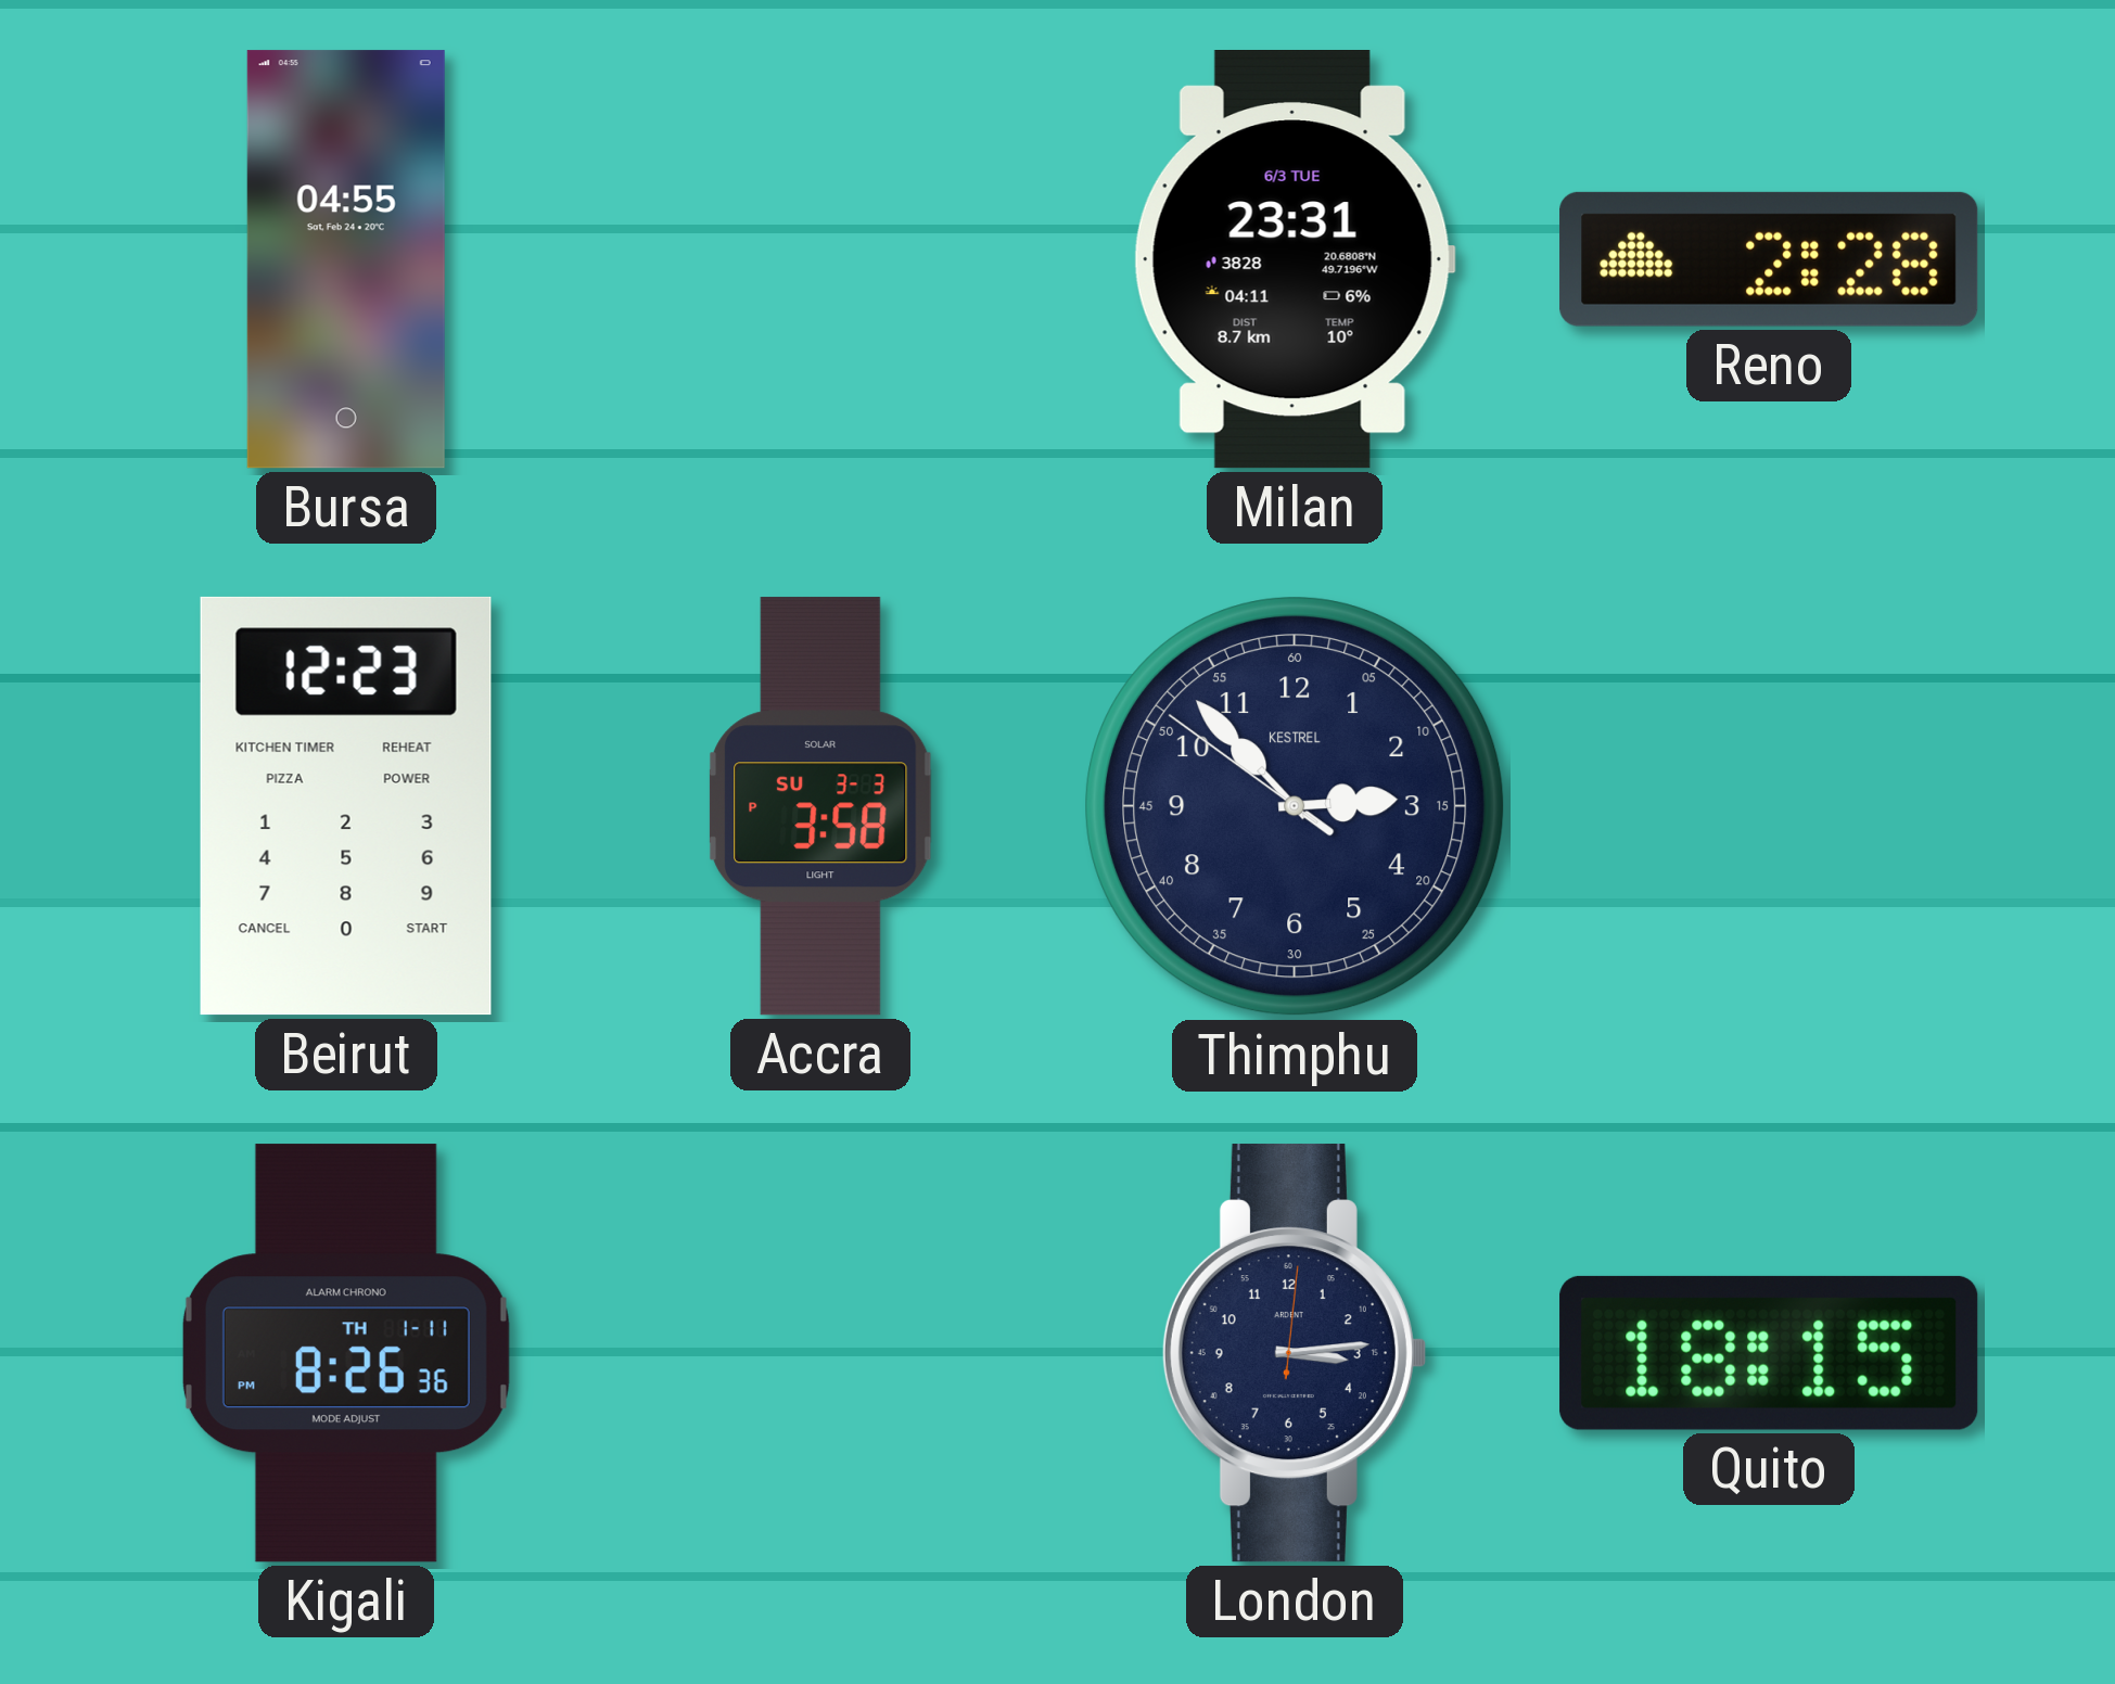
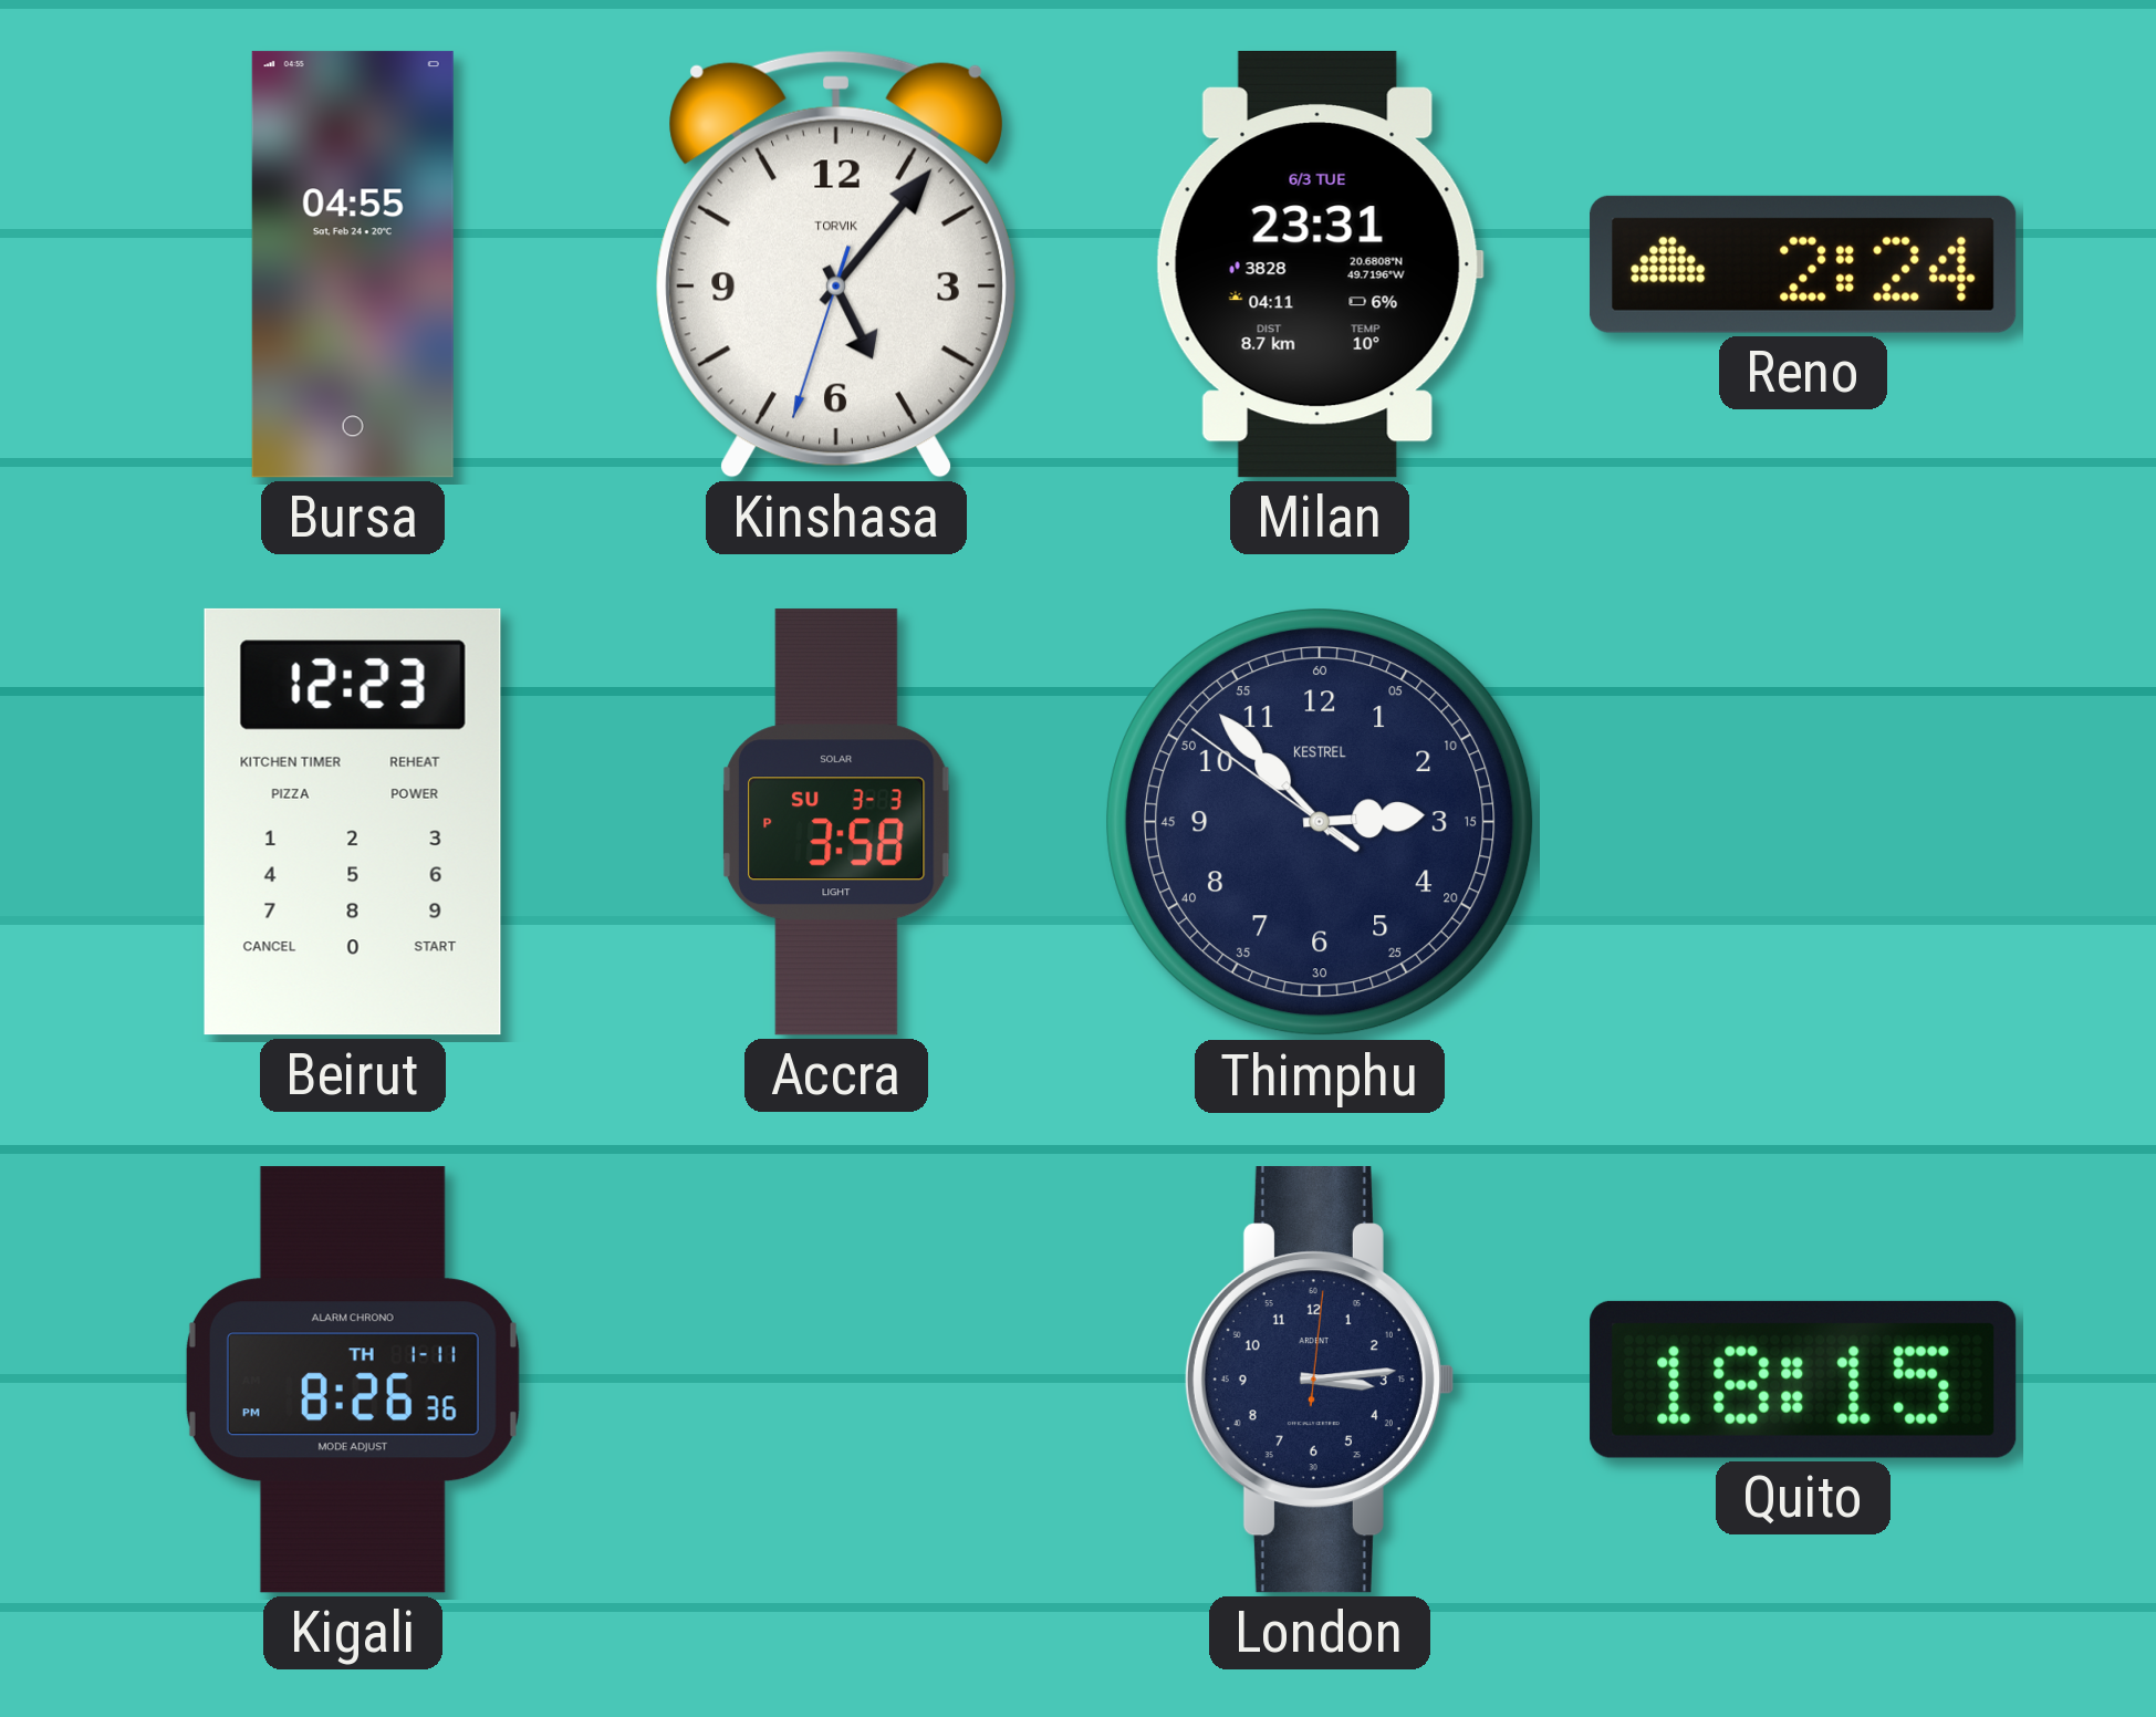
Kinshasa: none -> 5:06
Reno: 2:28 -> 2:24
